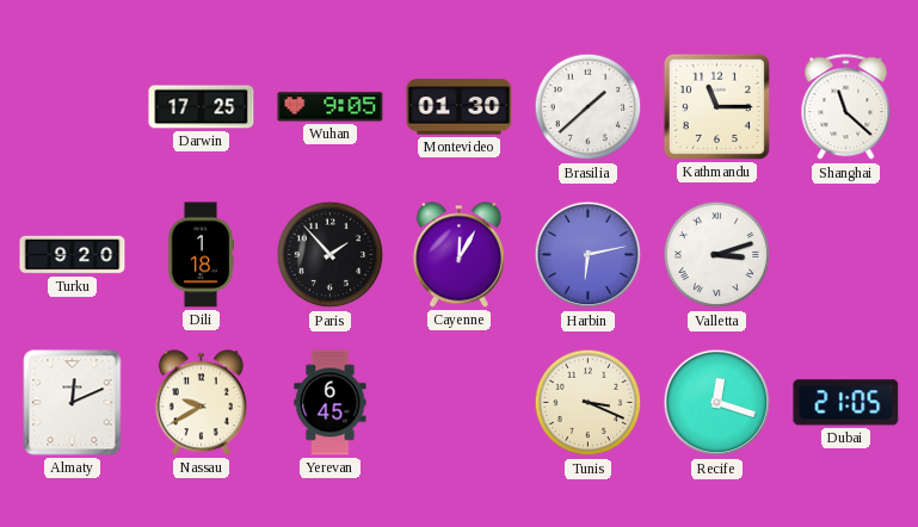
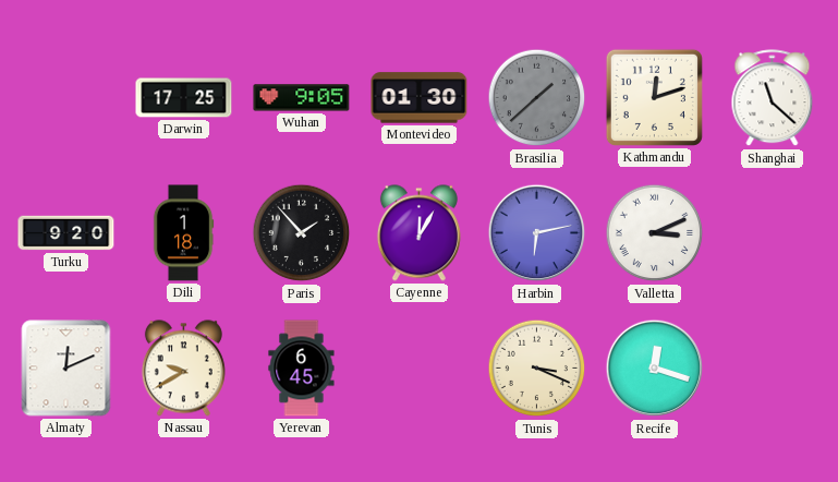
Brasilia dial: white -> grey
Kathmandu: 11:15 -> 12:12
Valletta: 3:12 -> 3:11
Dubai: 21:05 -> none
